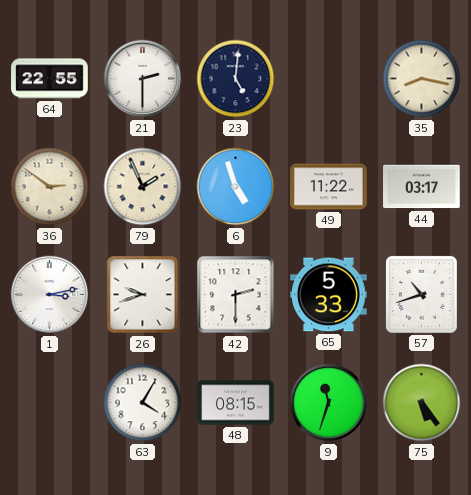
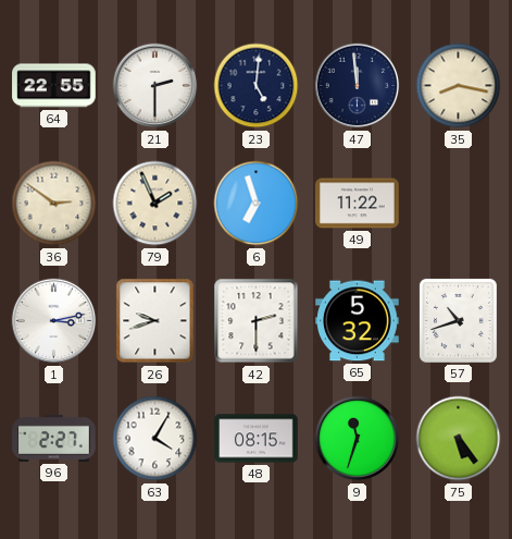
47: none -> 11:59
6: 4:57 -> 6:57
44: 03:17 -> none
65: 5:33 -> 5:32
96: none -> 2:27
